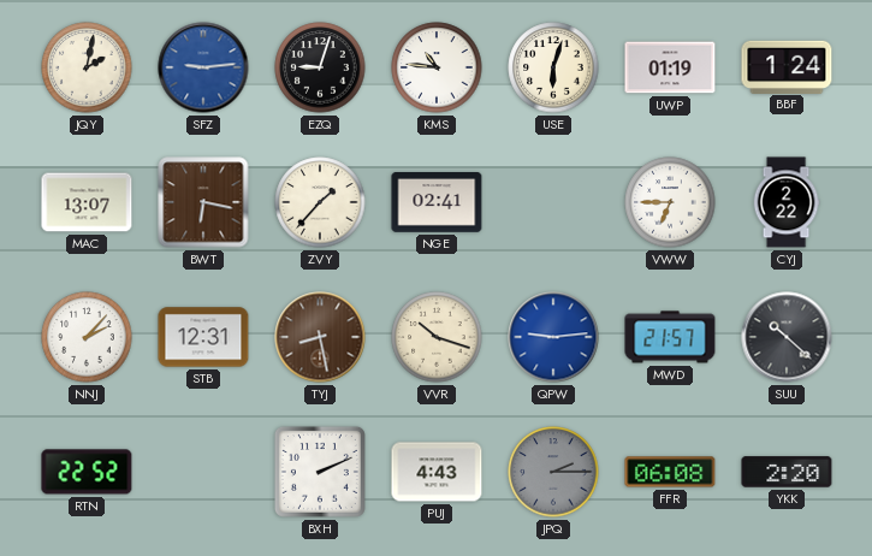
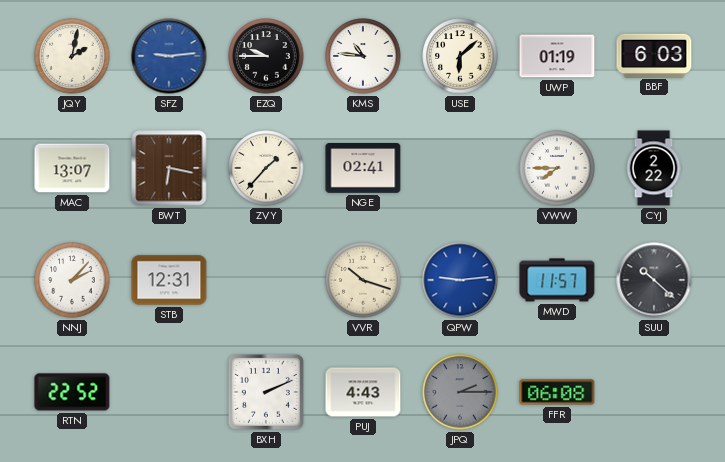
EZQ: 9:03 -> 9:45
USE: 6:03 -> 6:08
BBF: 1:24 -> 6:03
VWW: 6:45 -> 7:45
TYJ: 8:28 -> none
MWD: 21:57 -> 11:57
YKK: 2:20 -> none
